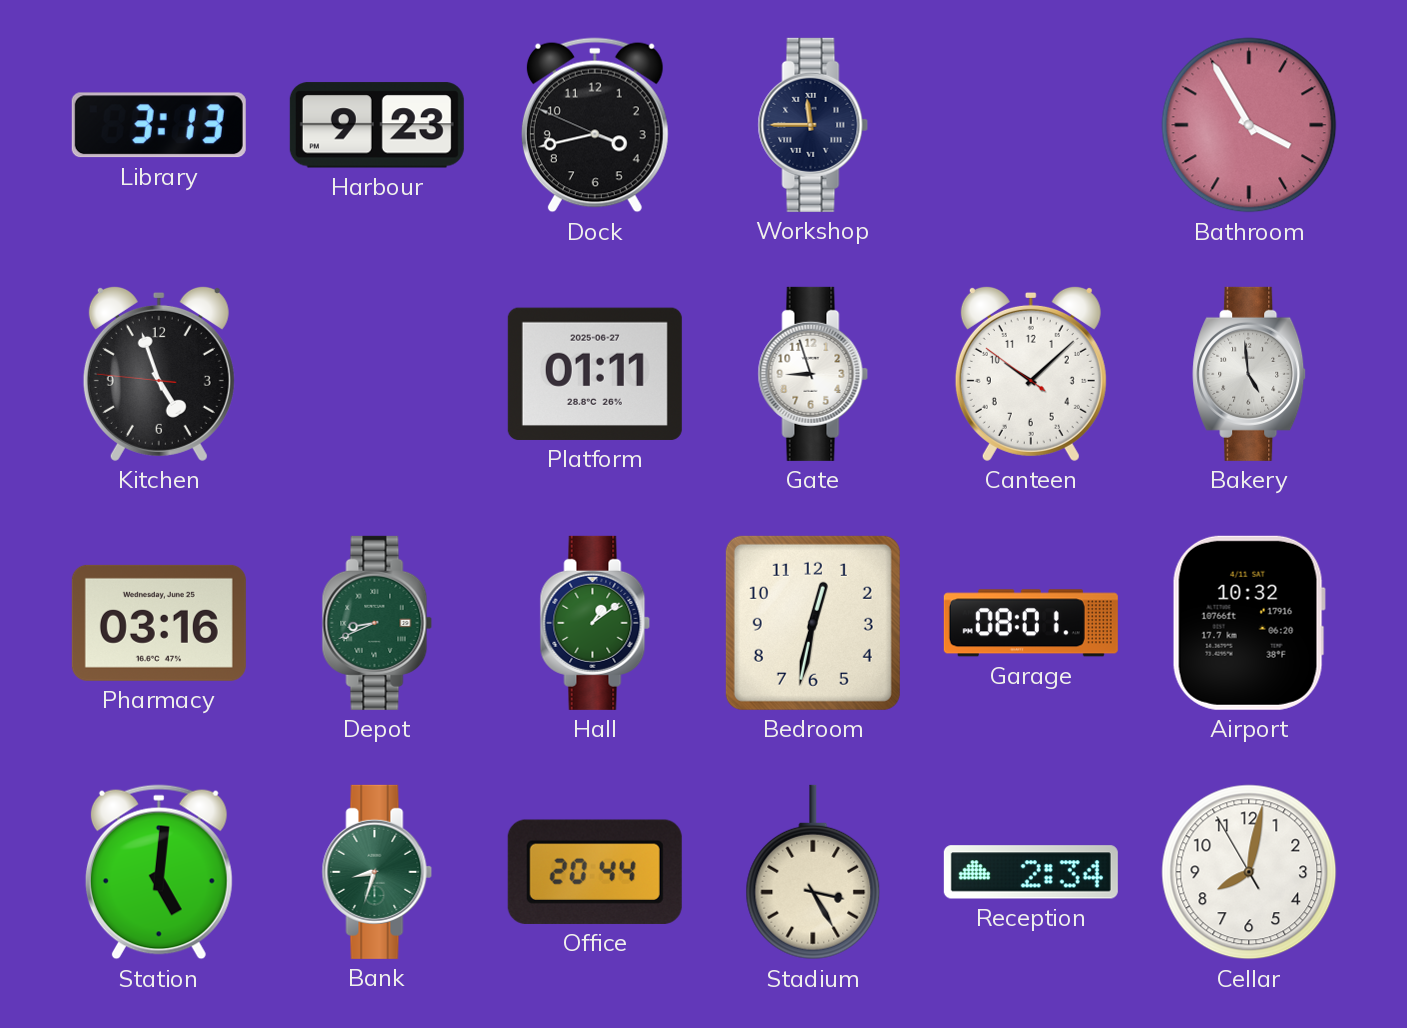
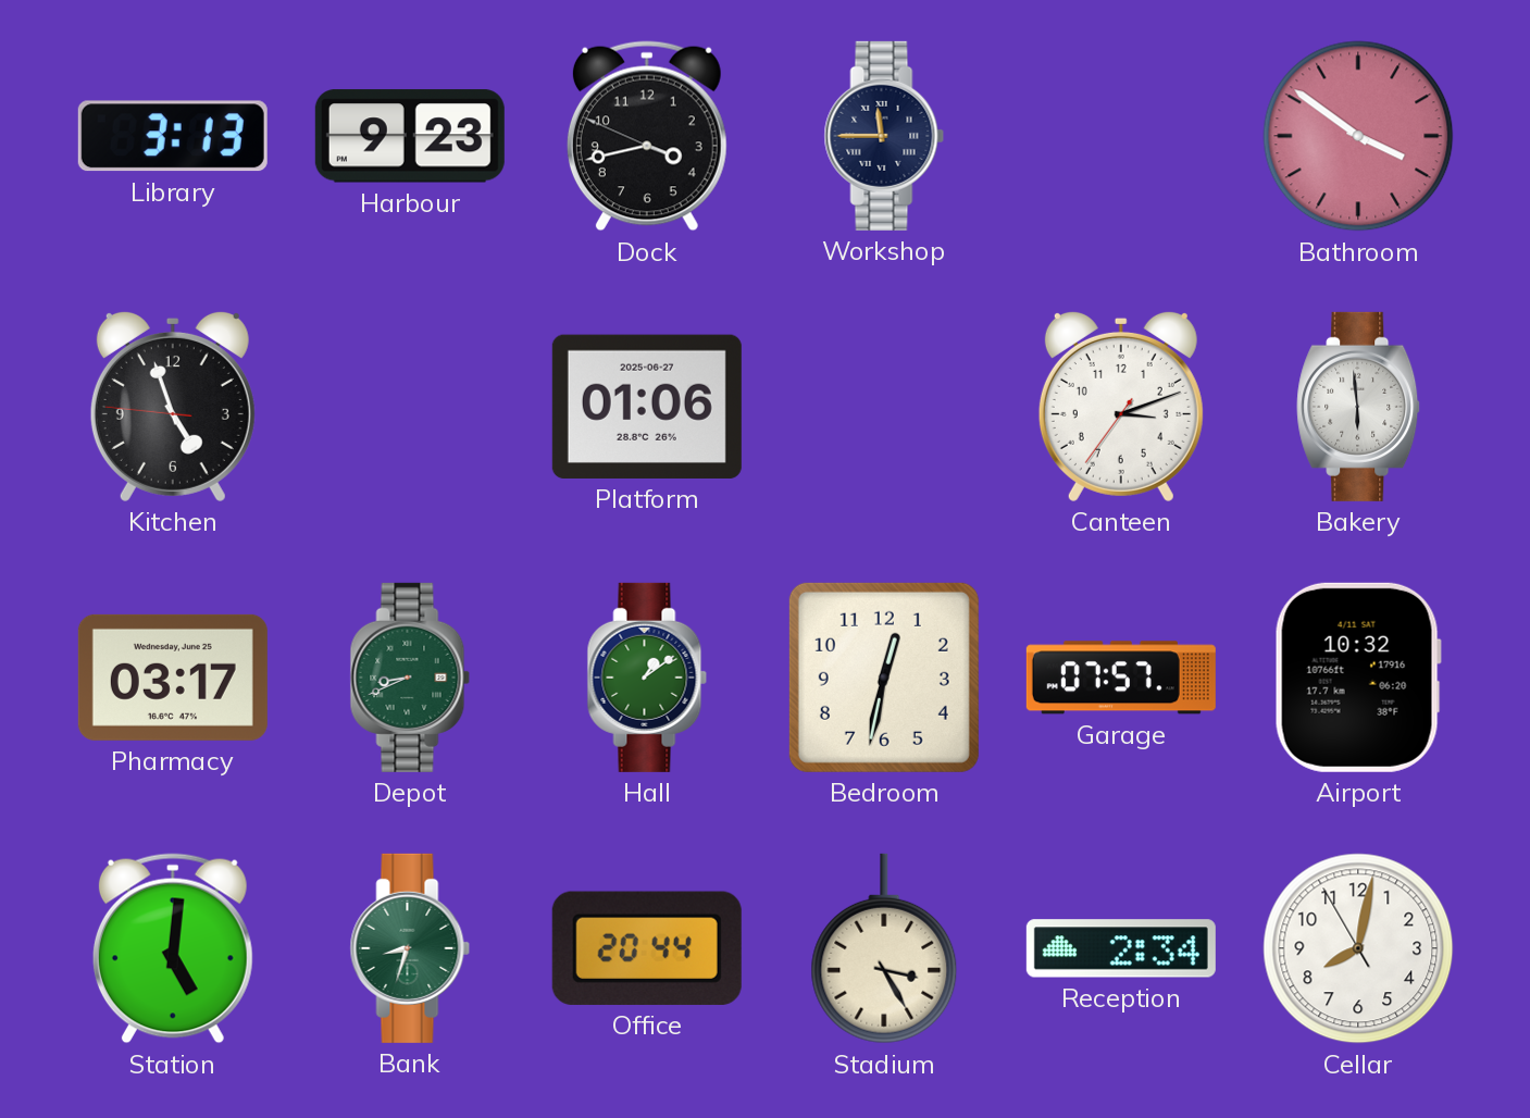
Bathroom: 3:55 -> 3:51
Platform: 01:11 -> 01:06
Gate: 8:57 -> none
Canteen: 10:07 -> 3:11
Bakery: 4:59 -> 5:59
Pharmacy: 03:16 -> 03:17
Garage: 08:01 -> 07:57
